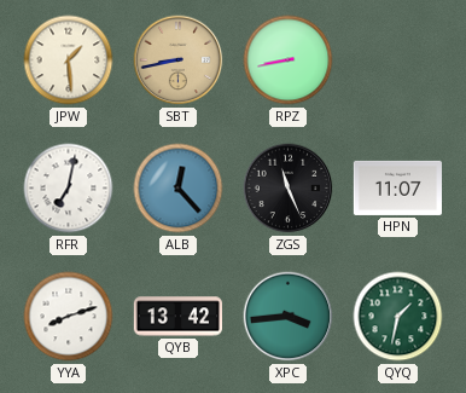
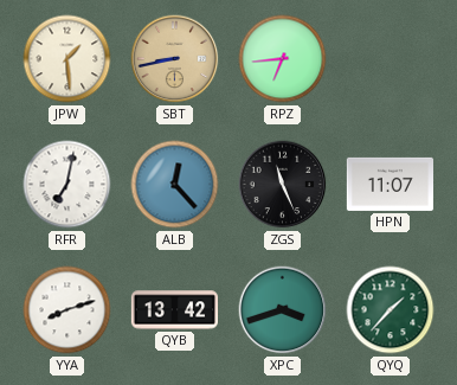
RPZ: 8:43 -> 6:44
XPC: 3:44 -> 3:42
QYQ: 1:32 -> 1:37
